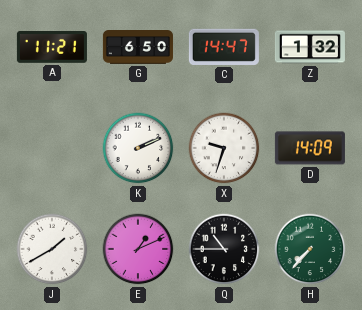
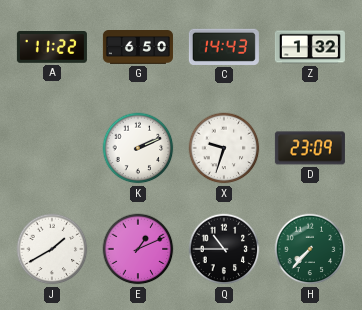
A: 11:21 -> 11:22
C: 14:47 -> 14:43
D: 14:09 -> 23:09
